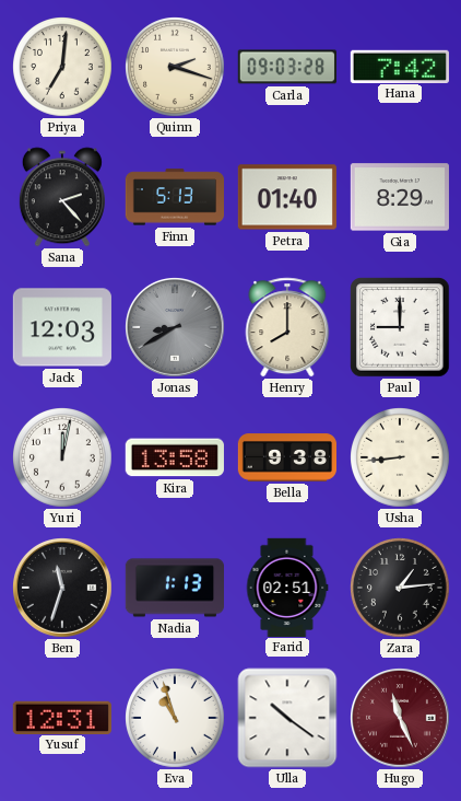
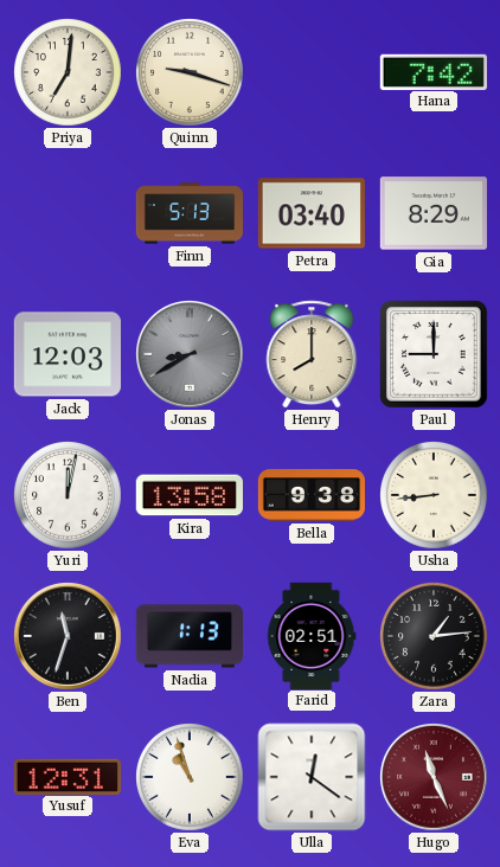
Quinn: 2:18 -> 9:18
Carla: 09:03 -> none
Sana: 2:23 -> none
Petra: 01:40 -> 03:40
Ulla: 10:21 -> 12:21
